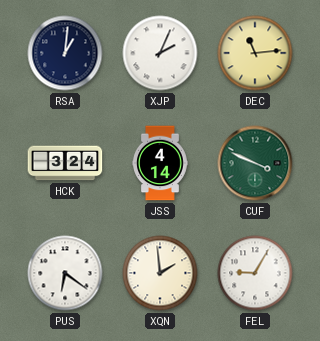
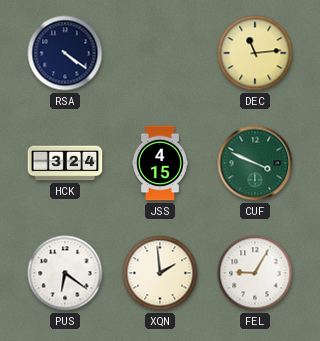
RSA: 1:01 -> 4:21
XJP: 2:04 -> none
JSS: 4:14 -> 4:15
